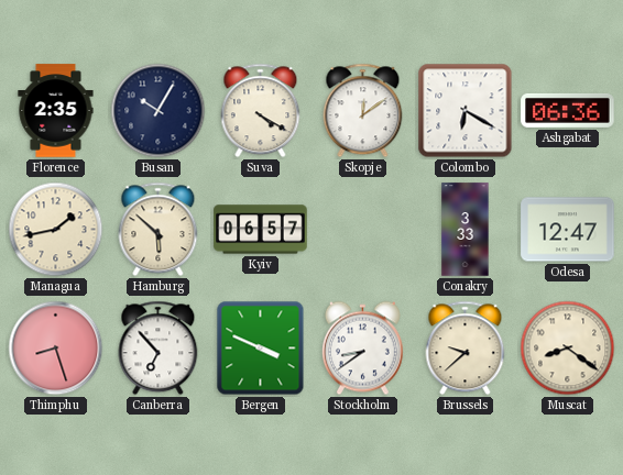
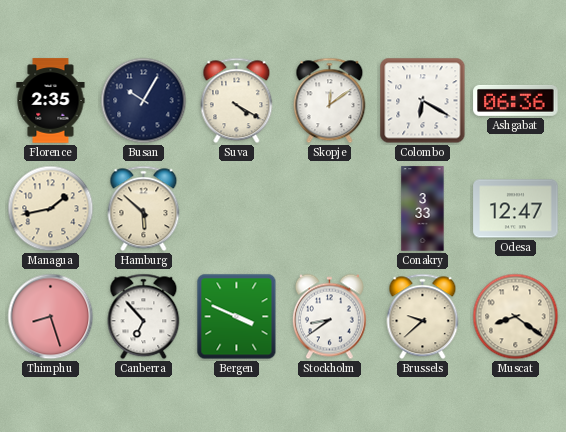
Kyiv: 06:57 -> none
